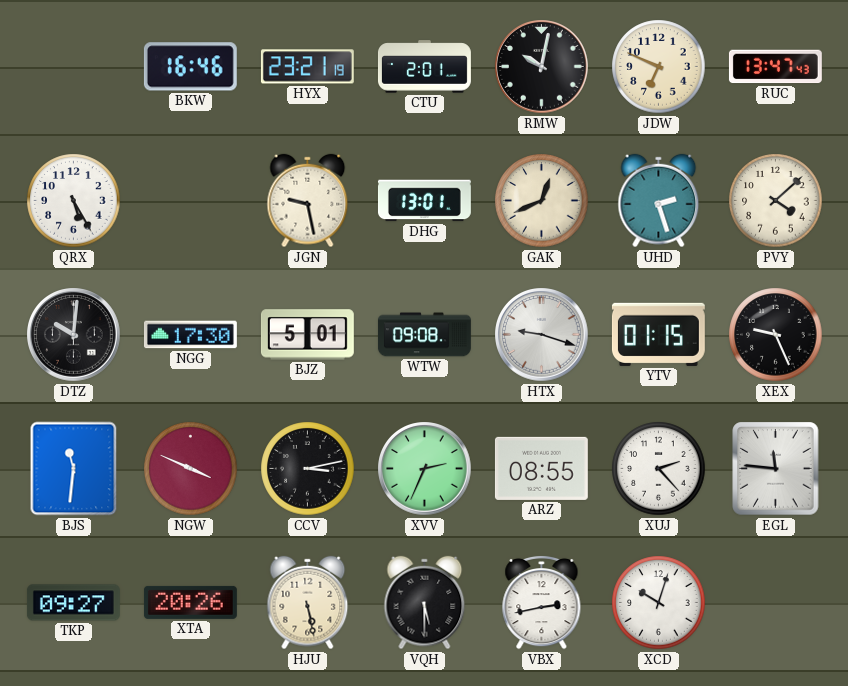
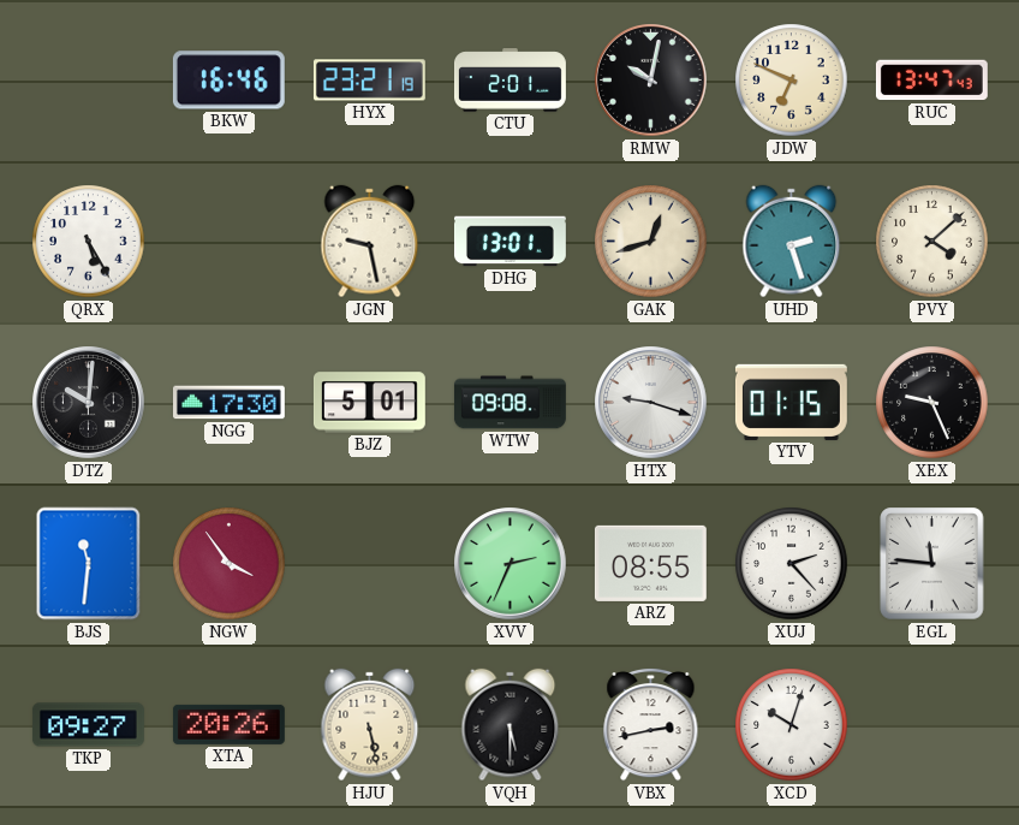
GAK: 12:41 -> 12:42
NGW: 3:49 -> 3:54
CCV: 3:13 -> none
